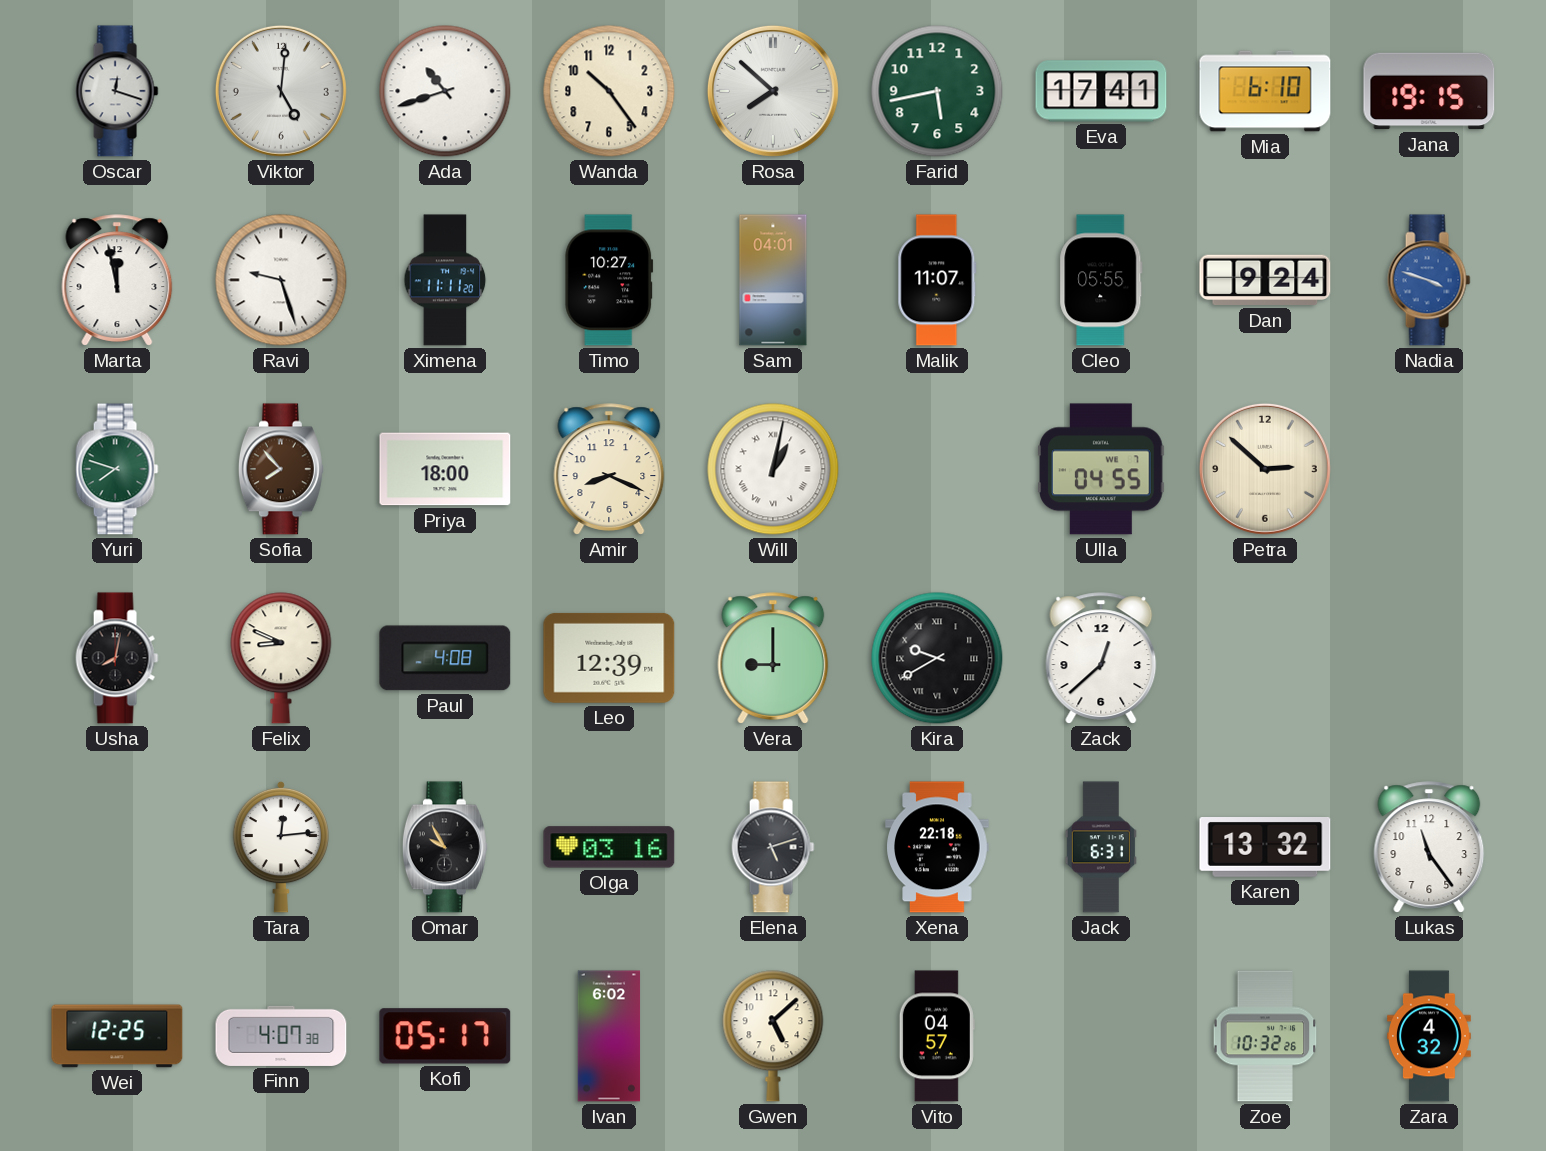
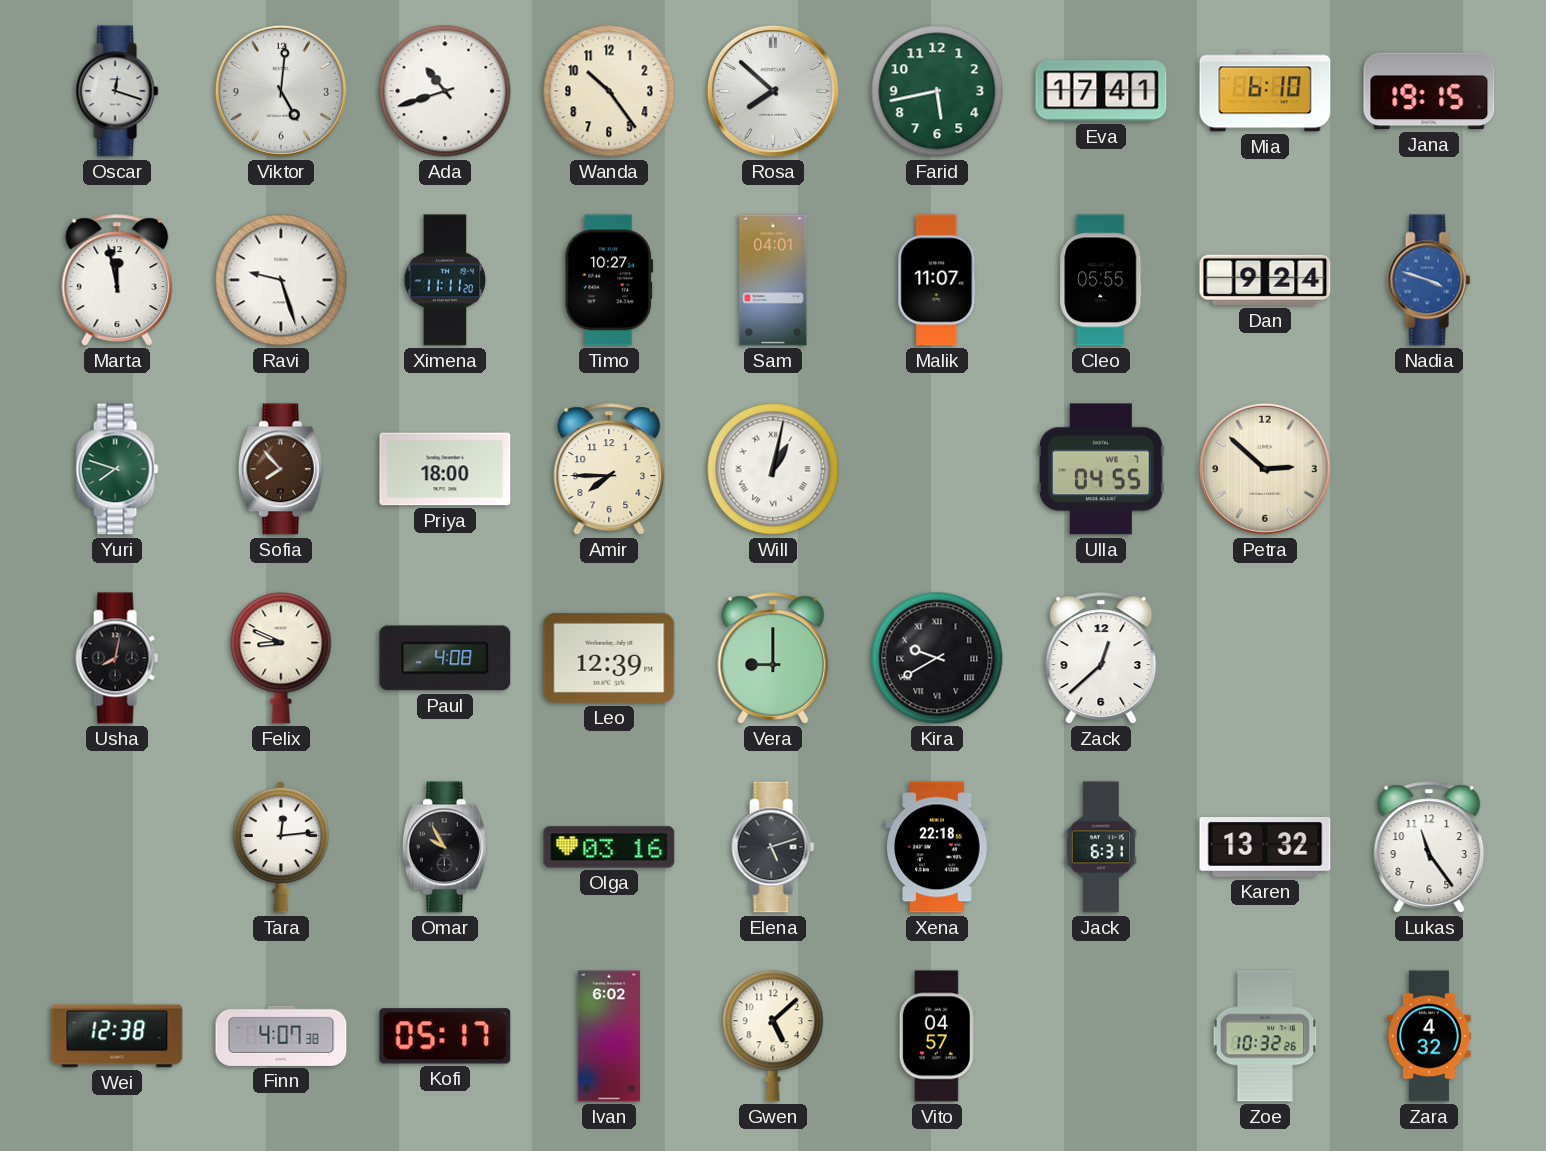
Amir: 8:19 -> 7:45
Wei: 12:25 -> 12:38
